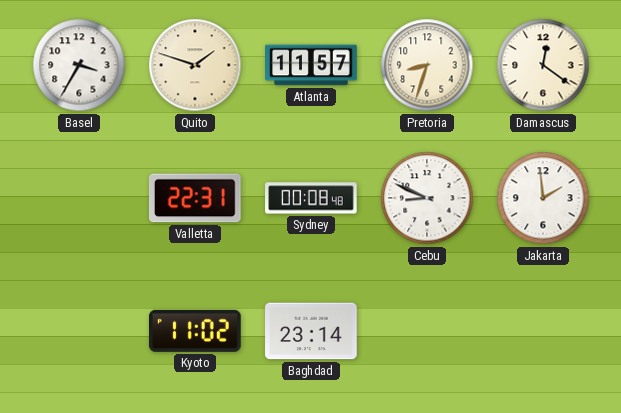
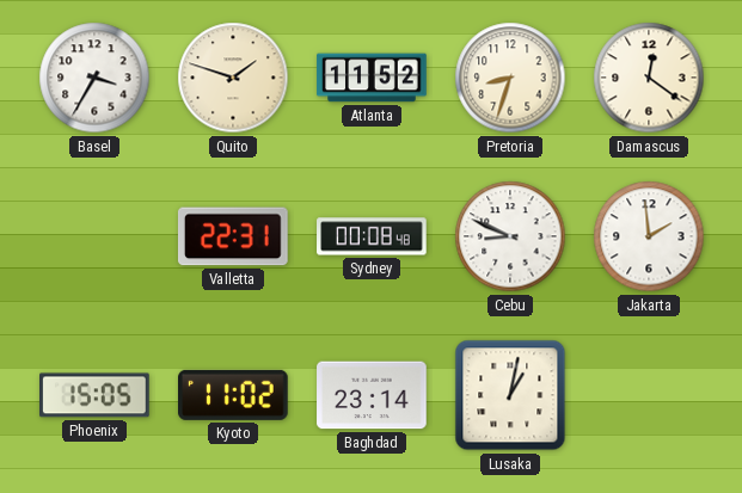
Atlanta: 11:57 -> 11:52
Phoenix: none -> 15:05
Lusaka: none -> 1:02
